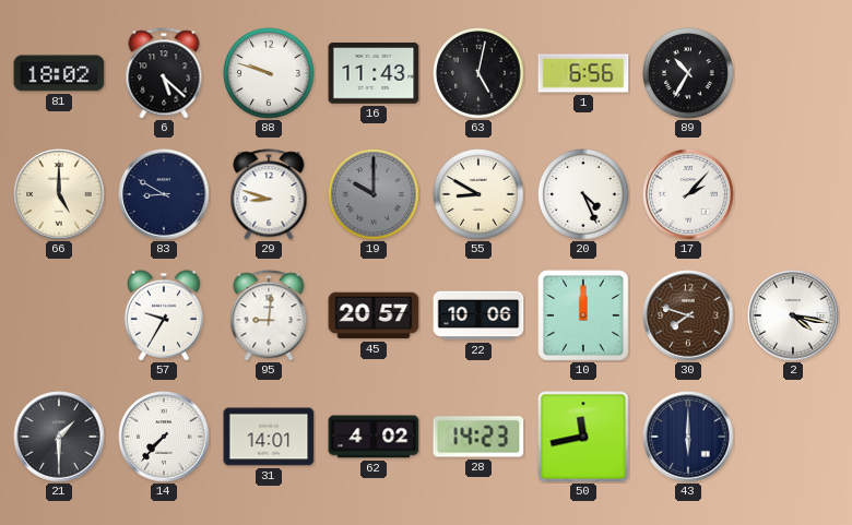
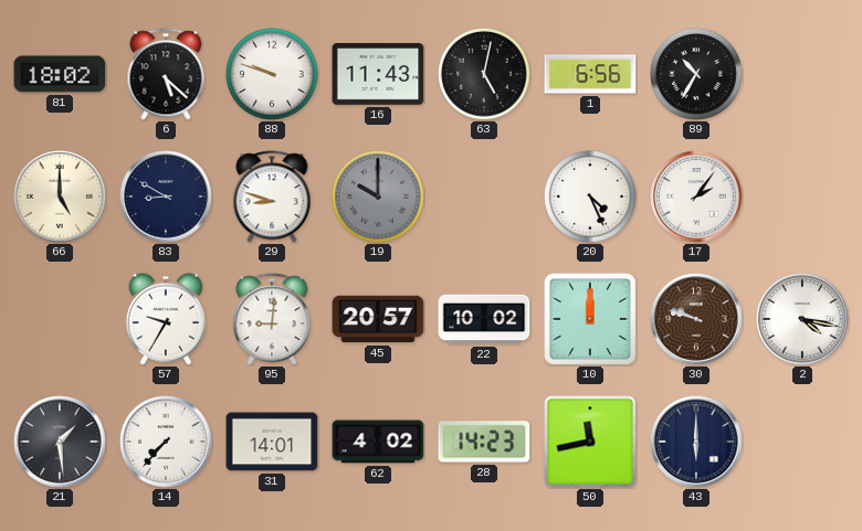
55: 8:50 -> none
17: 2:07 -> 2:06
22: 10:06 -> 10:02
30: 7:48 -> 9:48
21: 1:30 -> 1:29
